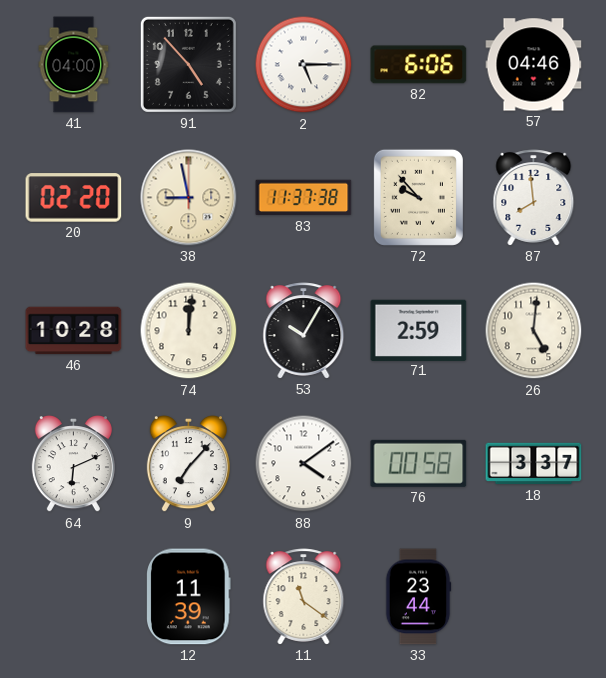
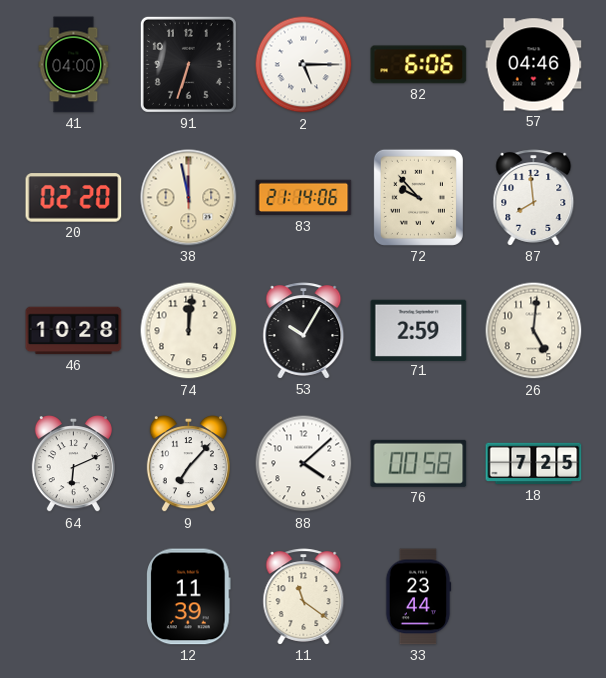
91: 4:53 -> 6:33
38: 8:58 -> 11:58
83: 11:37 -> 21:14
88: 4:09 -> 4:08
18: 3:37 -> 7:25
